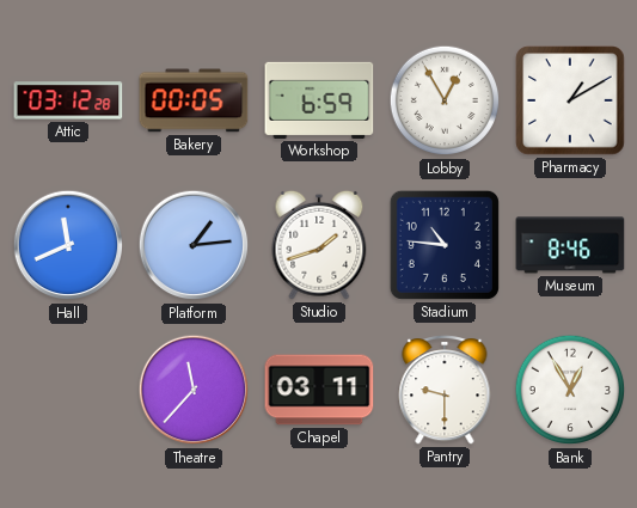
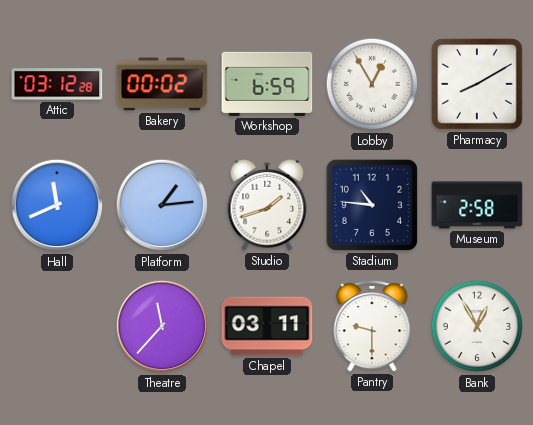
Bakery: 00:05 -> 00:02
Pharmacy: 1:10 -> 8:10
Museum: 8:46 -> 2:58
